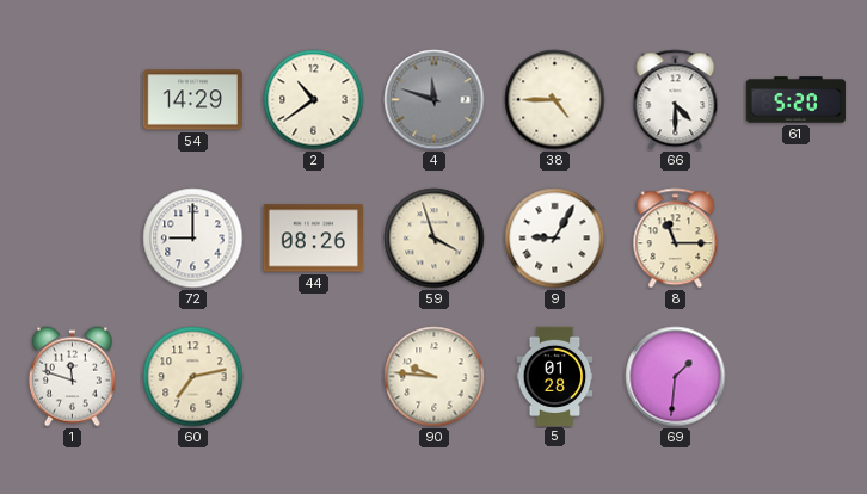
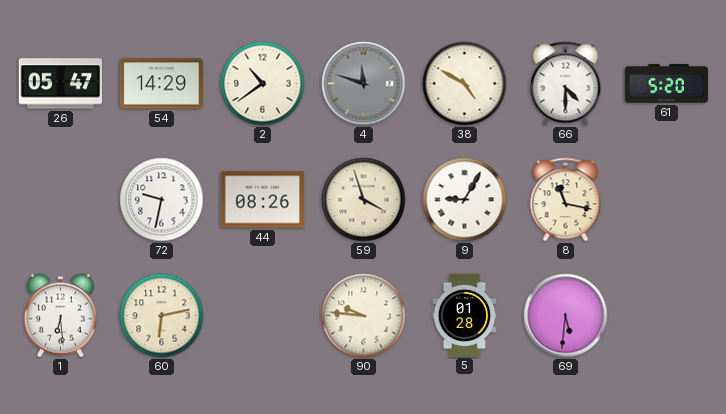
26: none -> 05:47
38: 4:45 -> 4:50
72: 9:00 -> 9:32
8: 11:15 -> 11:17
1: 11:48 -> 6:29
60: 7:13 -> 6:13
69: 1:31 -> 5:31
